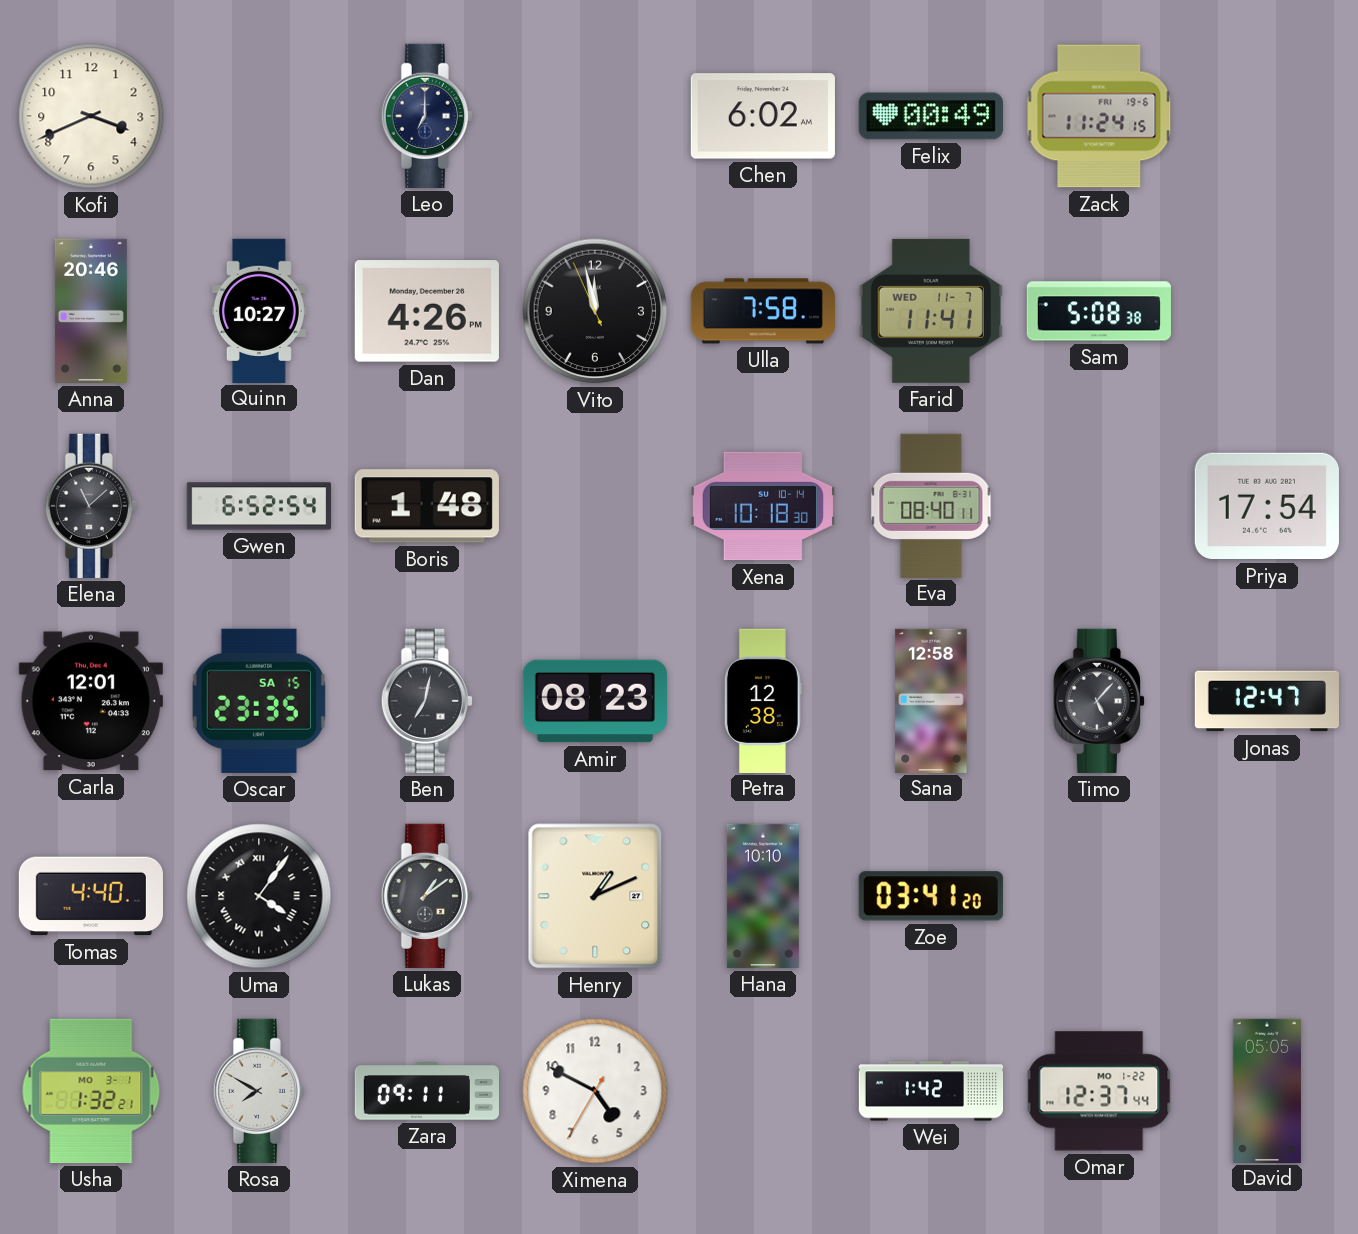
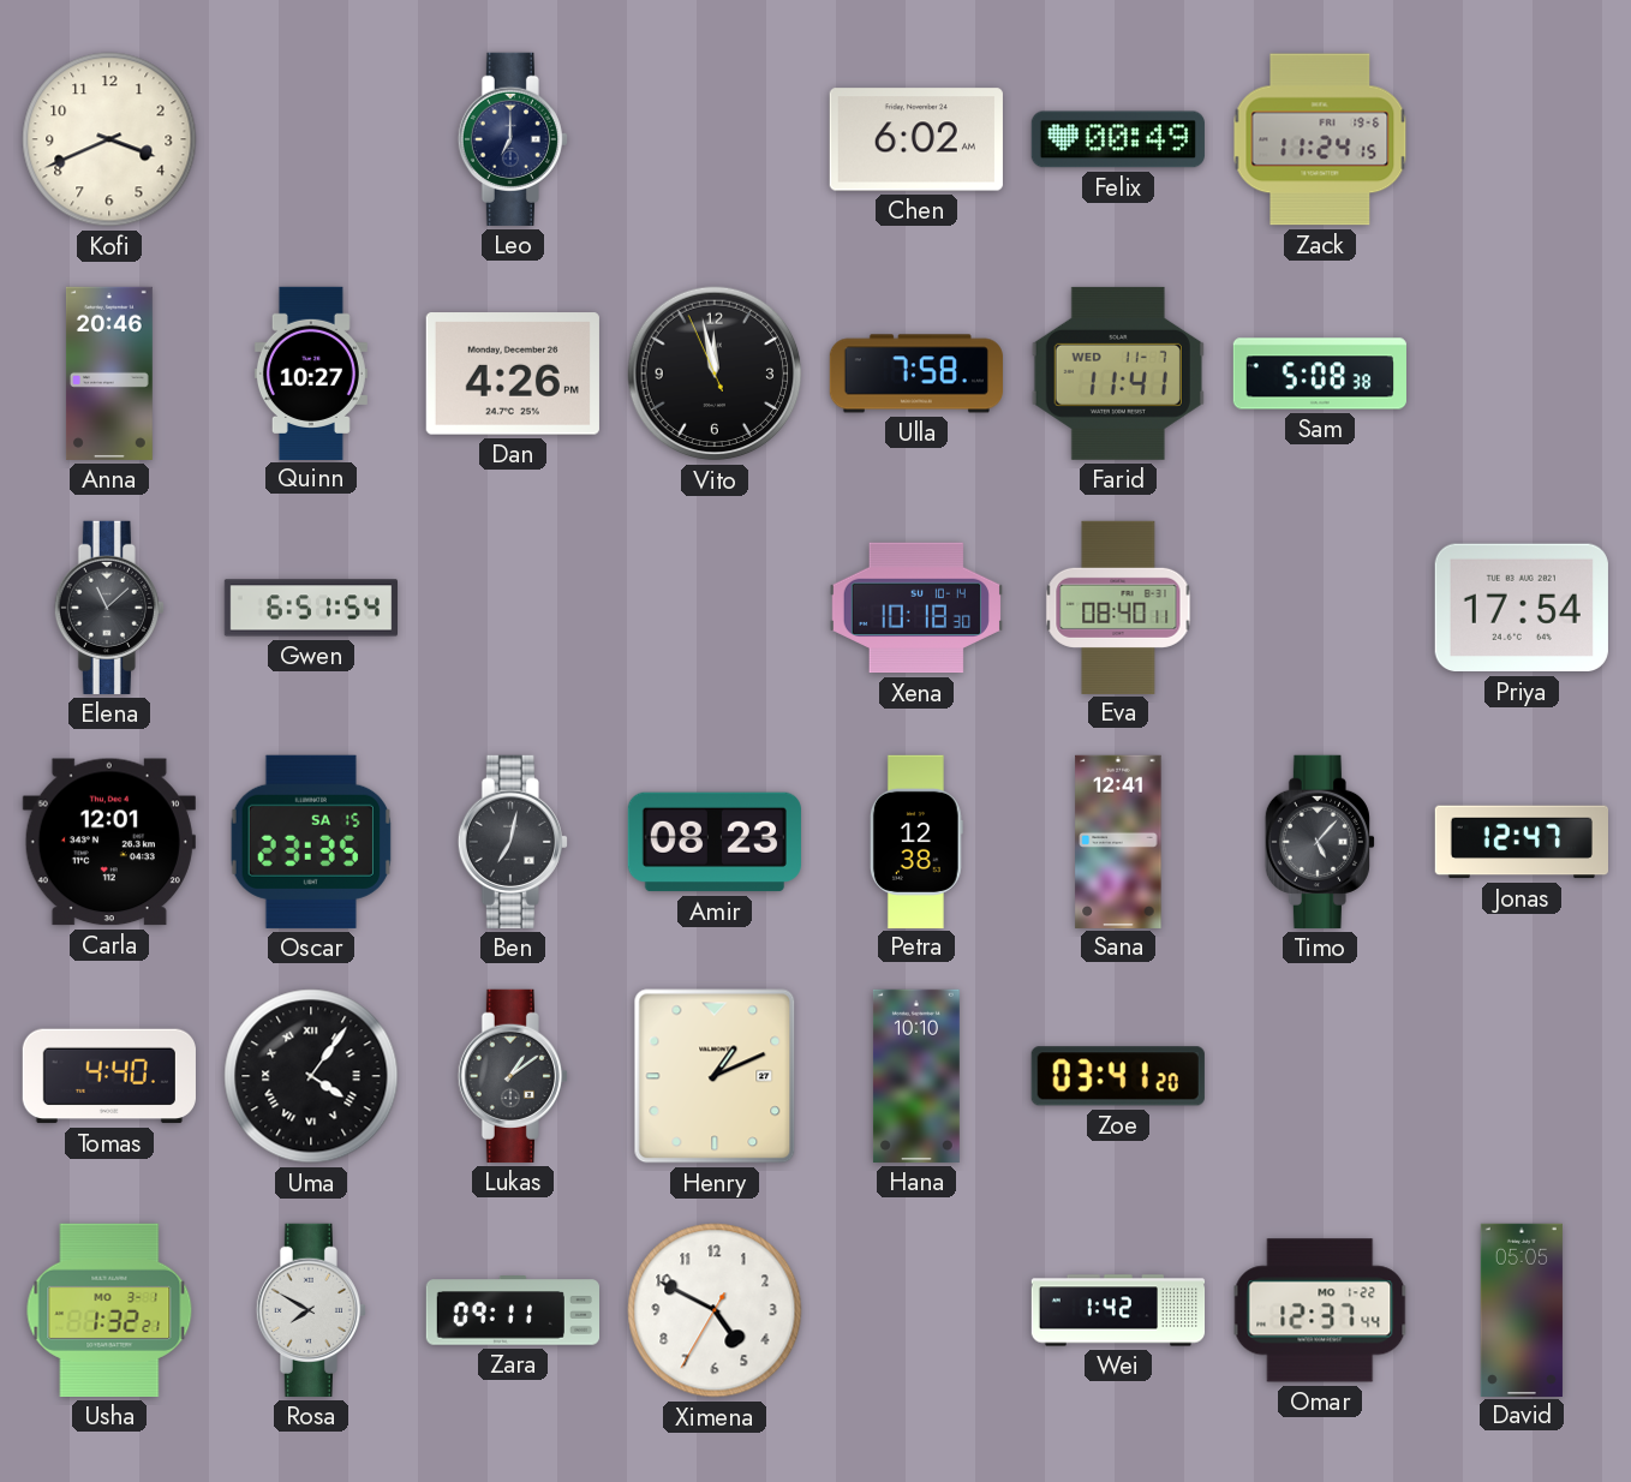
Gwen: 6:52 -> 6:51
Boris: 1:48 -> none
Sana: 12:58 -> 12:41
